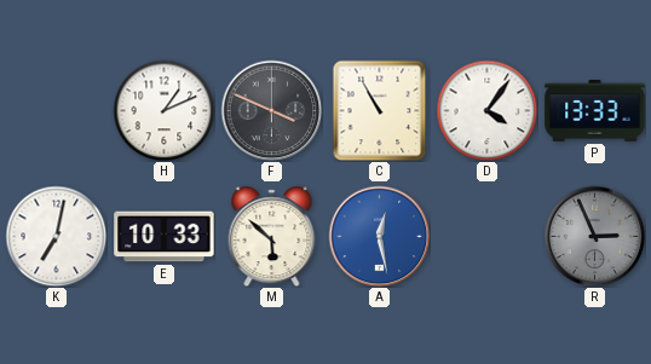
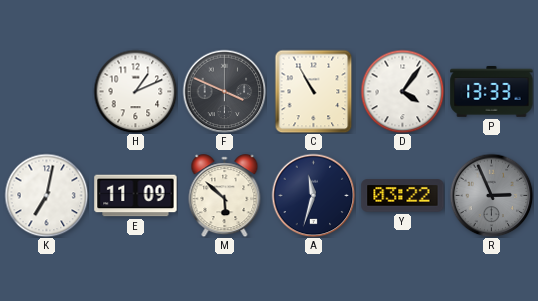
E: 10:33 -> 11:09
A: 12:28 -> 11:33
A dial: blue -> navy
Y: none -> 03:22
